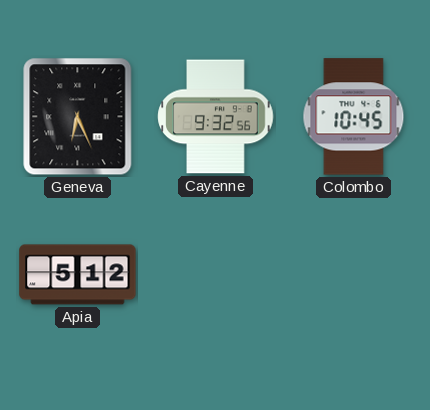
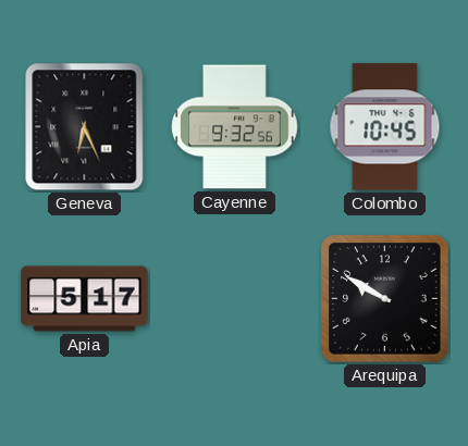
Apia: 5:12 -> 5:17
Arequipa: none -> 9:50
